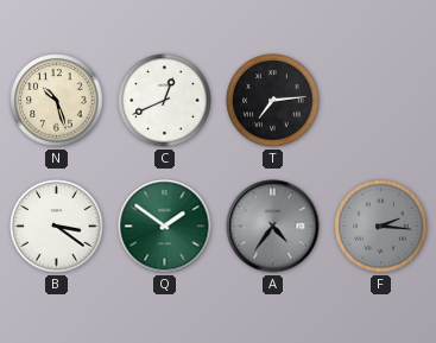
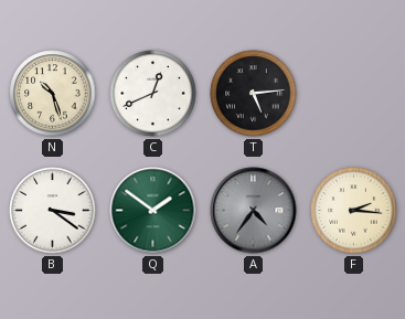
T: 7:14 -> 5:14
F dial: grey -> cream
